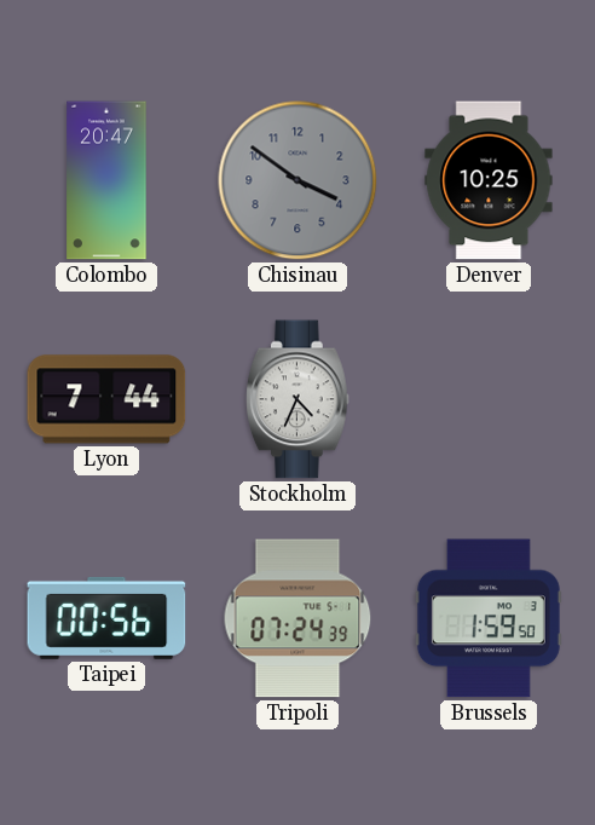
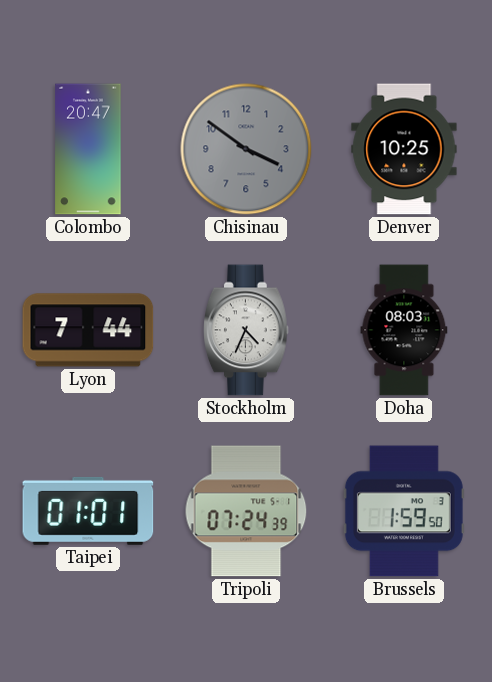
Doha: none -> 08:03
Taipei: 00:56 -> 01:01
